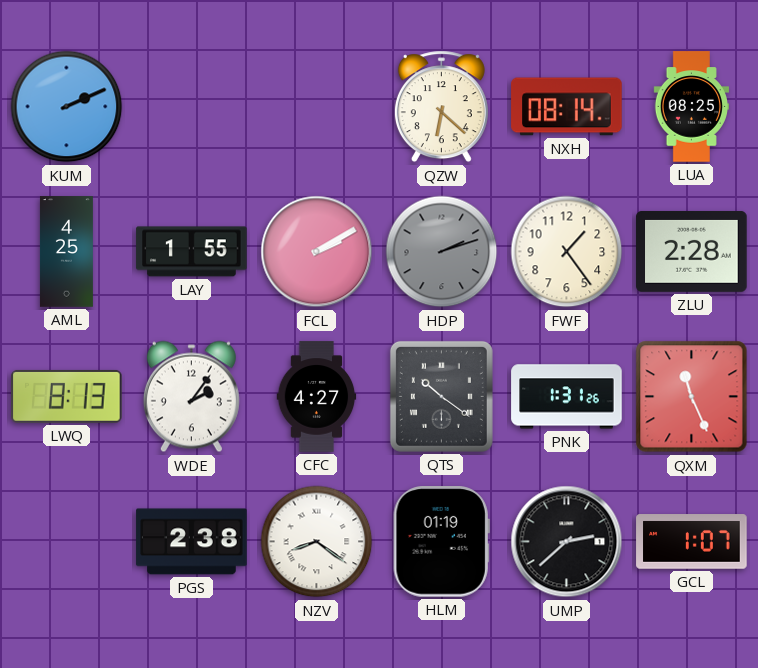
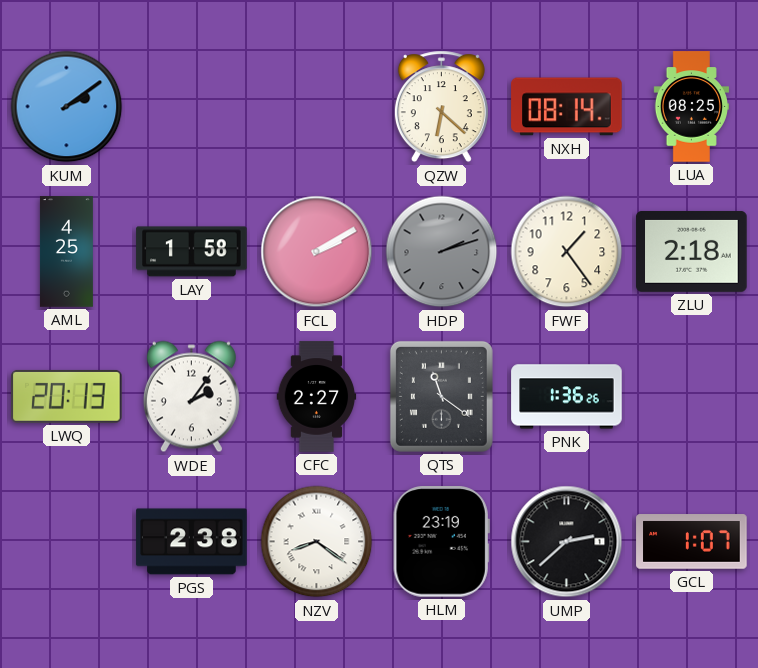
KUM: 2:11 -> 2:09
LAY: 1:55 -> 1:58
ZLU: 2:28 -> 2:18
LWQ: 8:13 -> 20:13
CFC: 4:27 -> 2:27
QTS: 10:21 -> 11:21
PNK: 1:31 -> 1:36
QXM: 11:26 -> none
HLM: 01:19 -> 23:19
